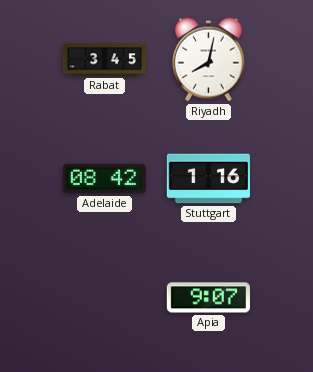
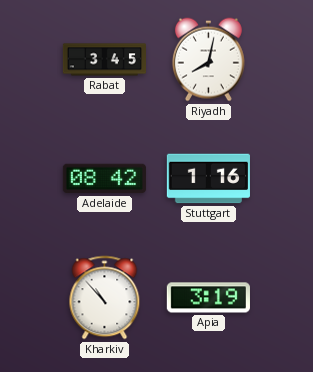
Kharkiv: none -> 10:53
Apia: 9:07 -> 3:19
